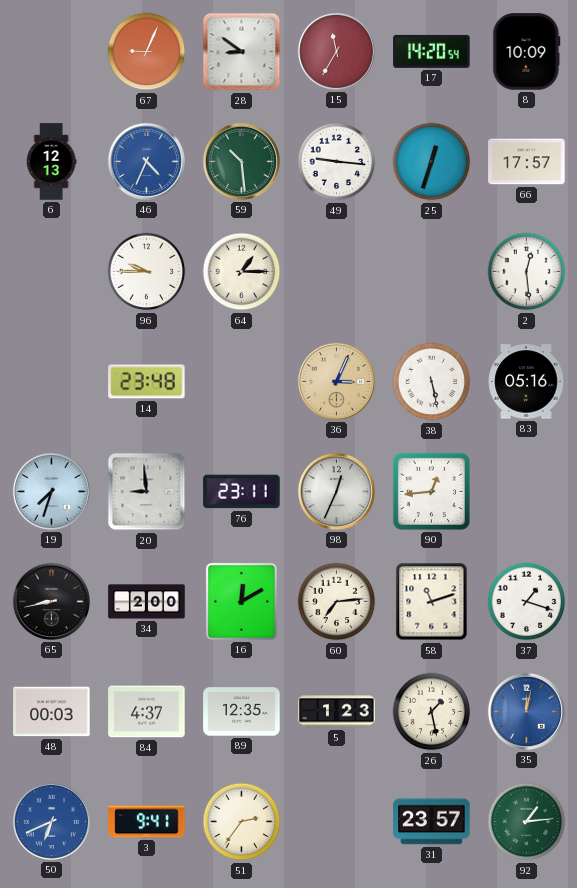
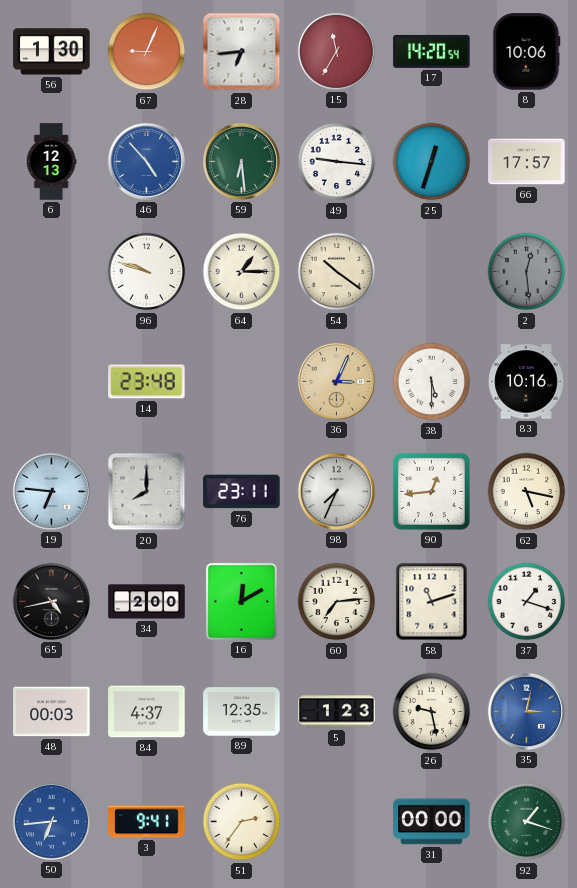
56: none -> 1:30
28: 8:51 -> 6:44
8: 10:09 -> 10:06
46: 4:34 -> 4:53
59: 10:29 -> 6:29
96: 9:45 -> 9:48
54: none -> 10:21
2 dial: white -> grey
38: 5:28 -> 5:30
83: 05:16 -> 10:16
19: 7:33 -> 6:46
20: 8:59 -> 8:00
98: 12:34 -> 7:34
62: none -> 5:17
65: 8:43 -> 4:43
26: 1:28 -> 9:28
35: 12:02 -> 3:02
50: 6:41 -> 6:44
31: 23:57 -> 00:00
92: 1:14 -> 1:18
